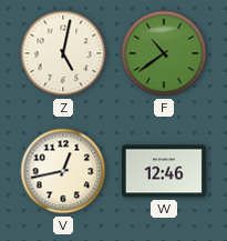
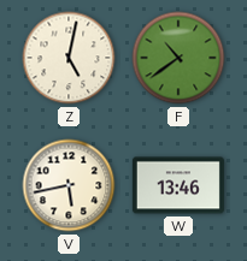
V: 12:43 -> 5:43
W: 12:46 -> 13:46
